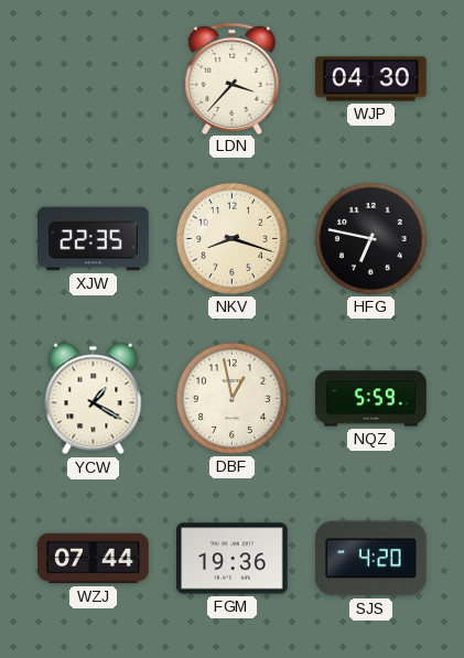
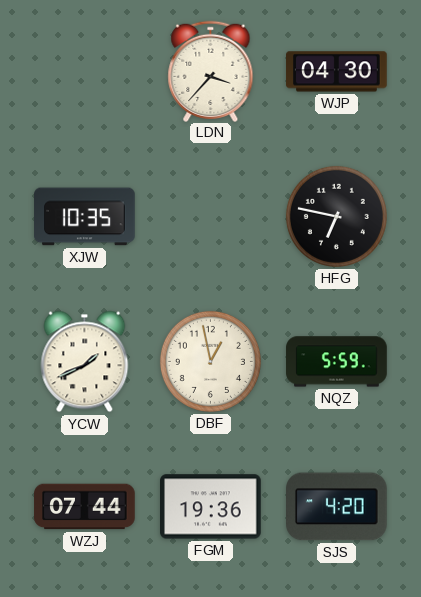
XJW: 22:35 -> 10:35
NKV: 8:18 -> none
YCW: 1:20 -> 1:41
